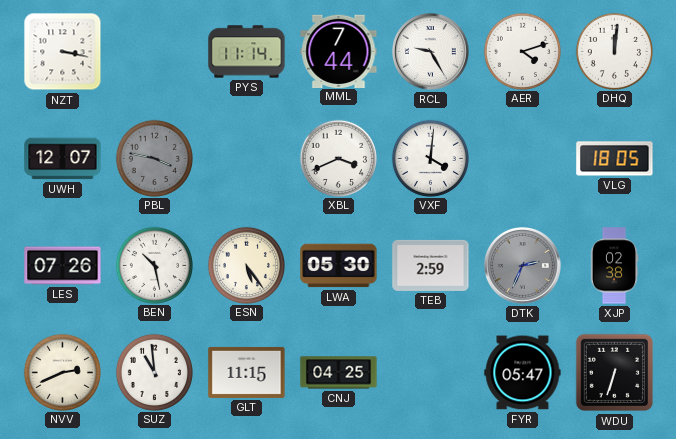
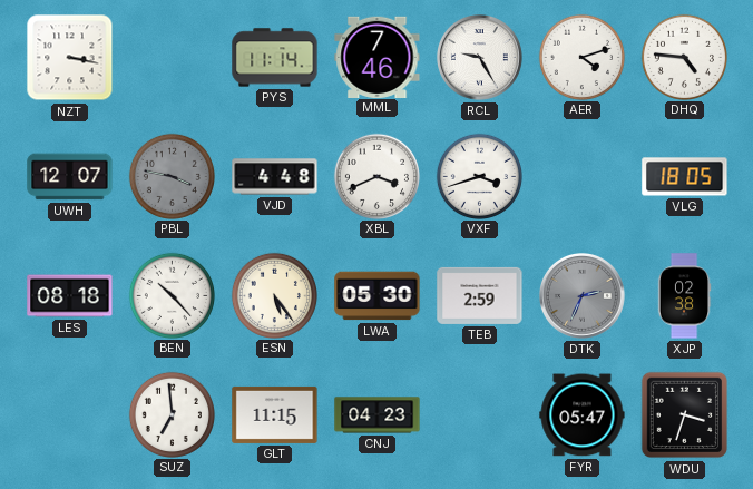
MML: 7:44 -> 7:46
DHQ: 12:01 -> 4:46
VJD: none -> 4:48
VXF: 4:01 -> 3:42
LES: 07:26 -> 08:18
BEN: 10:28 -> 10:23
NVV: 2:41 -> none
SUZ: 10:59 -> 6:59
CNJ: 04:25 -> 04:23
WDU: 6:33 -> 3:33
